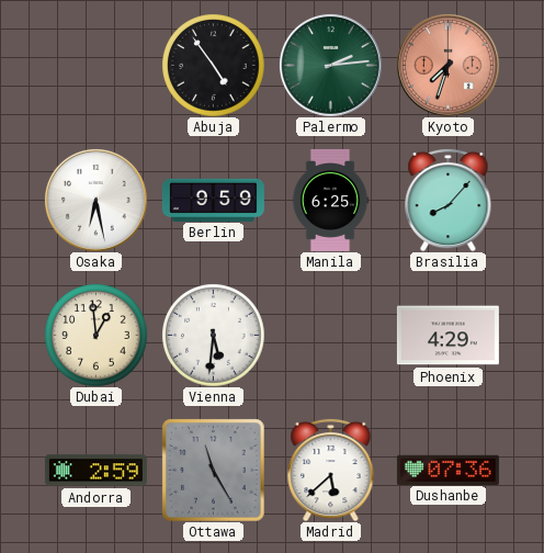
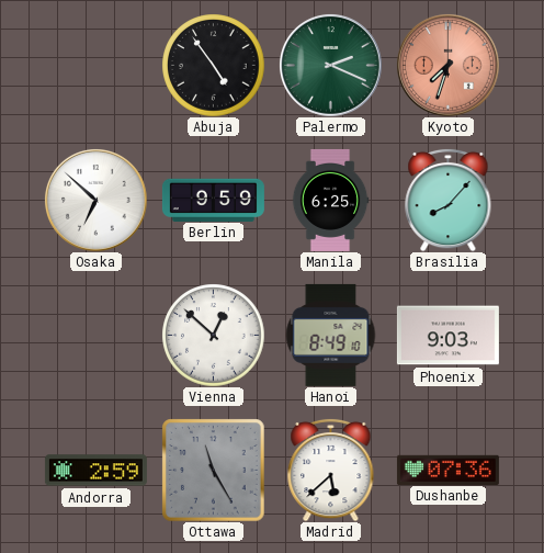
Palermo: 2:14 -> 2:19
Osaka: 6:28 -> 6:52
Dubai: 12:59 -> none
Vienna: 5:31 -> 12:52
Hanoi: none -> 8:49
Phoenix: 4:29 -> 9:03
